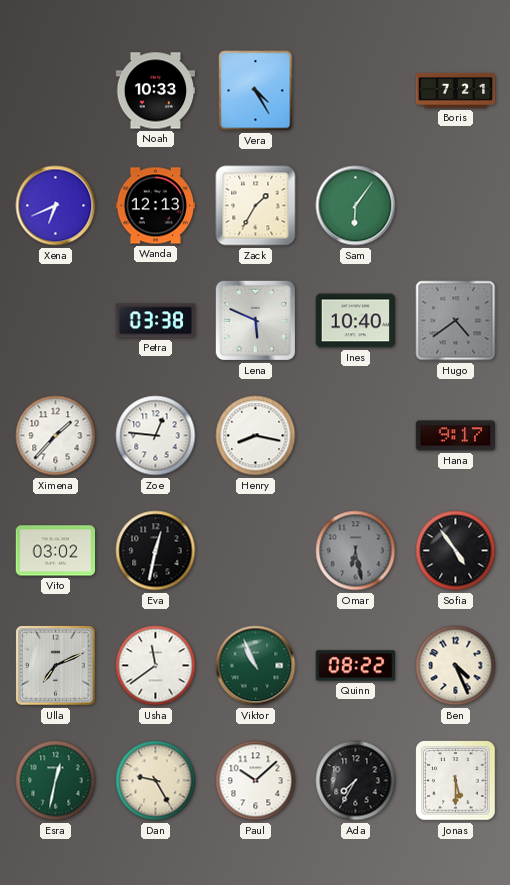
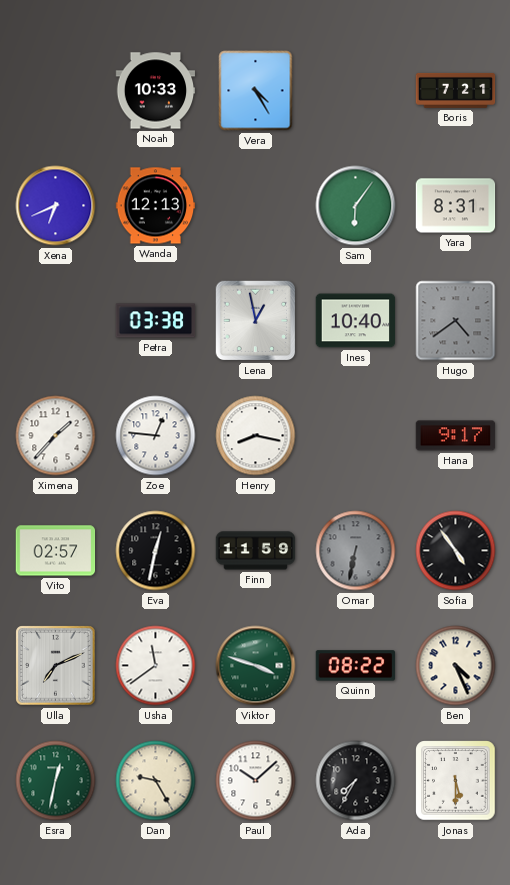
Zack: 1:35 -> none
Yara: none -> 8:31
Lena: 5:49 -> 12:58
Vito: 03:02 -> 02:57
Finn: none -> 11:59
Omar: 6:28 -> 6:32
Viktor: 10:56 -> 3:48
